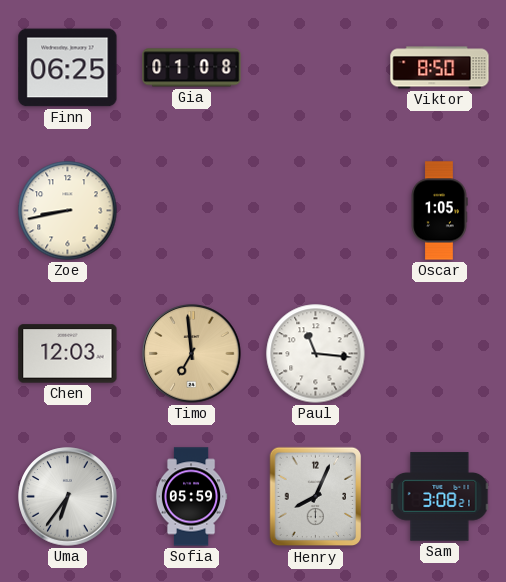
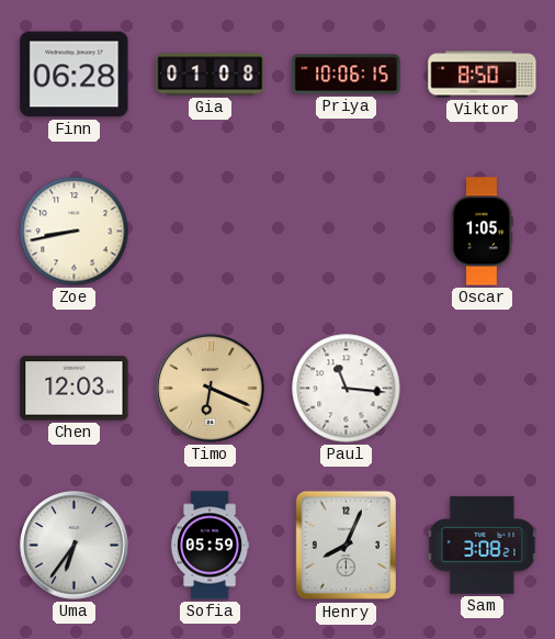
Finn: 06:25 -> 06:28
Priya: none -> 10:06
Timo: 6:59 -> 6:19
